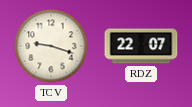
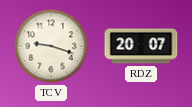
RDZ: 22:07 -> 20:07
